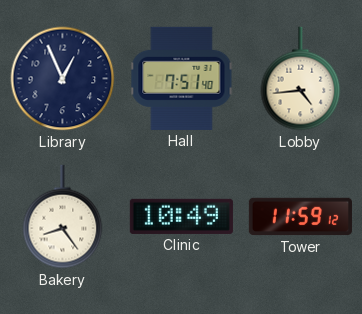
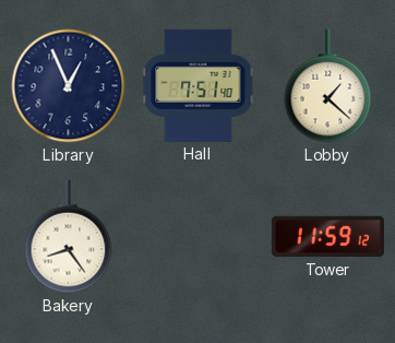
Lobby: 4:44 -> 1:22
Clinic: 10:49 -> none
